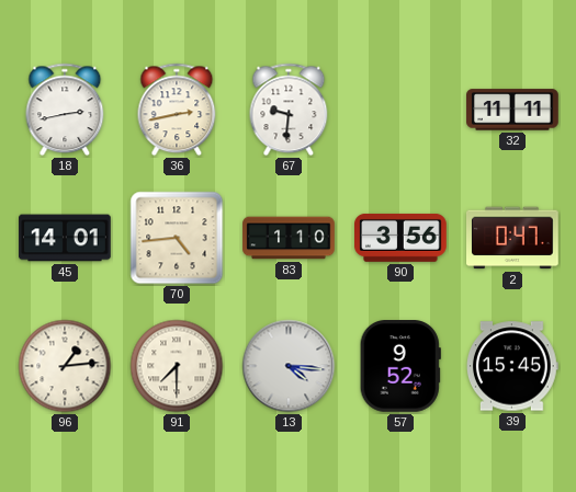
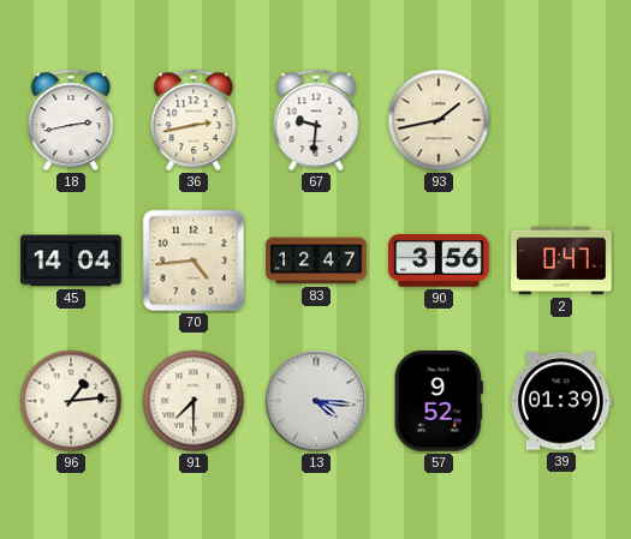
93: none -> 1:43
32: 11:11 -> none
45: 14:01 -> 14:04
83: 1:10 -> 12:47
39: 15:45 -> 01:39
